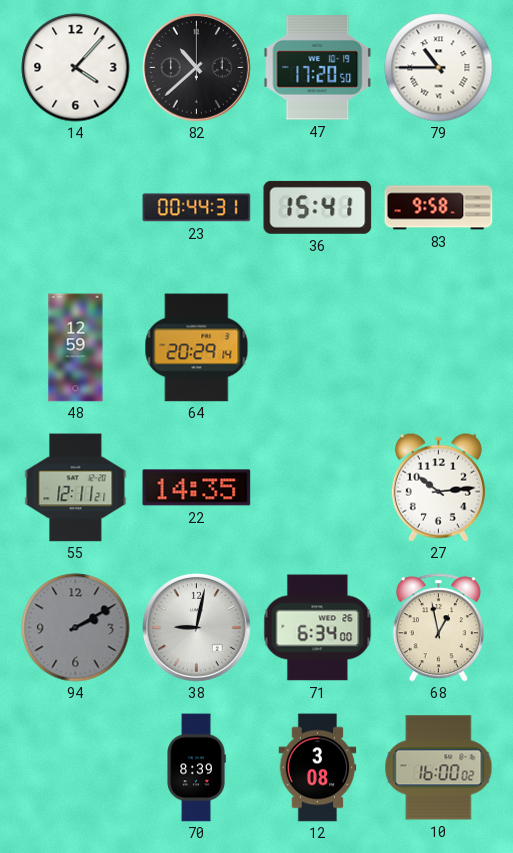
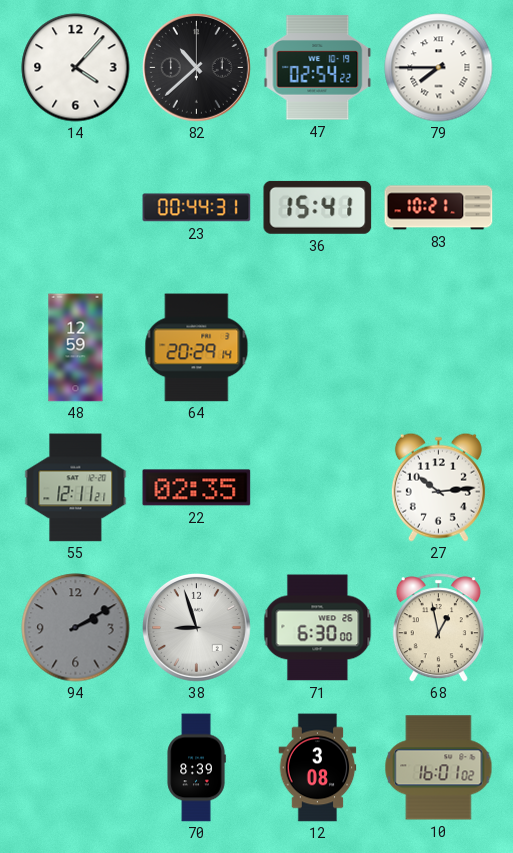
47: 17:20 -> 02:54
79: 10:45 -> 7:45
83: 9:58 -> 10:21
22: 14:35 -> 02:35
38: 9:02 -> 8:57
71: 6:34 -> 6:30
10: 16:00 -> 16:01
